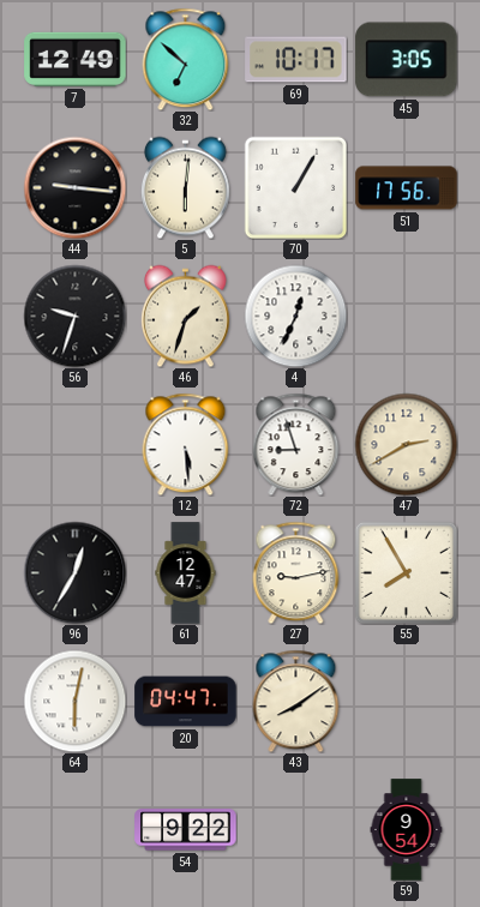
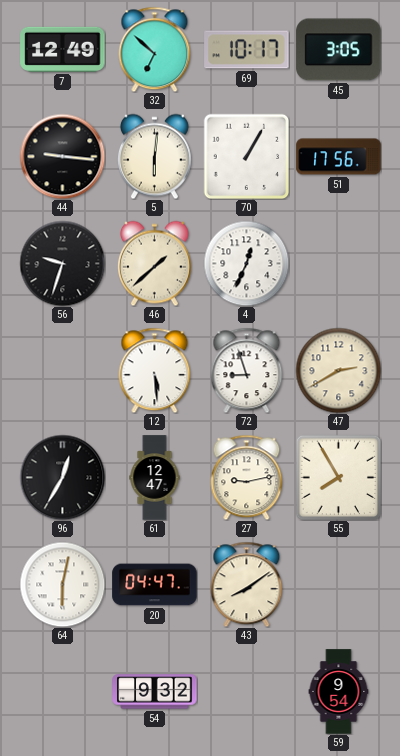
46: 1:33 -> 1:38
54: 9:22 -> 9:32
